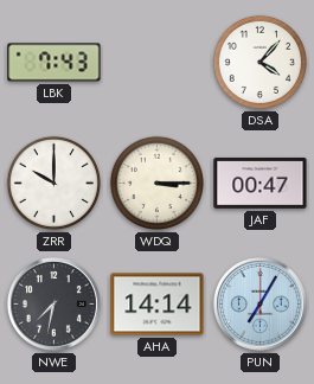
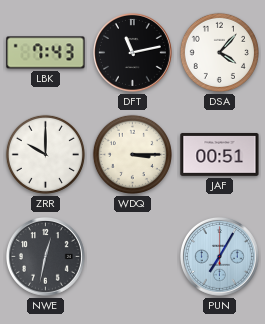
DFT: none -> 11:13
JAF: 00:47 -> 00:51
NWE: 7:32 -> 12:32
AHA: 14:14 -> none
